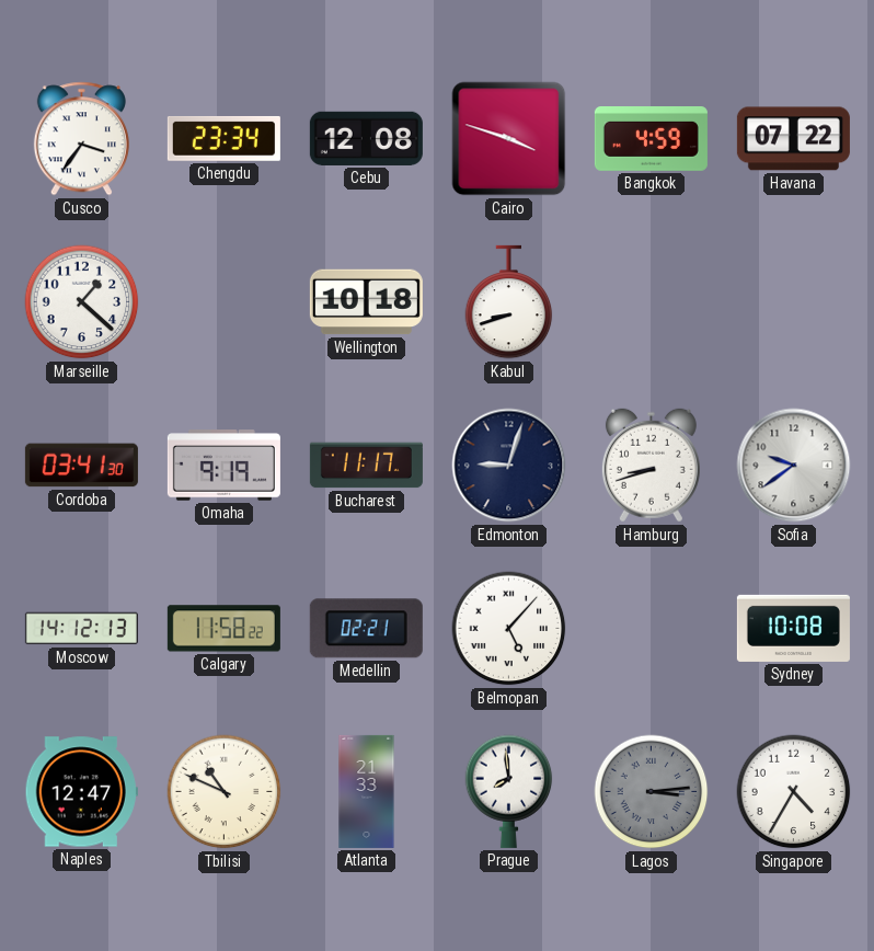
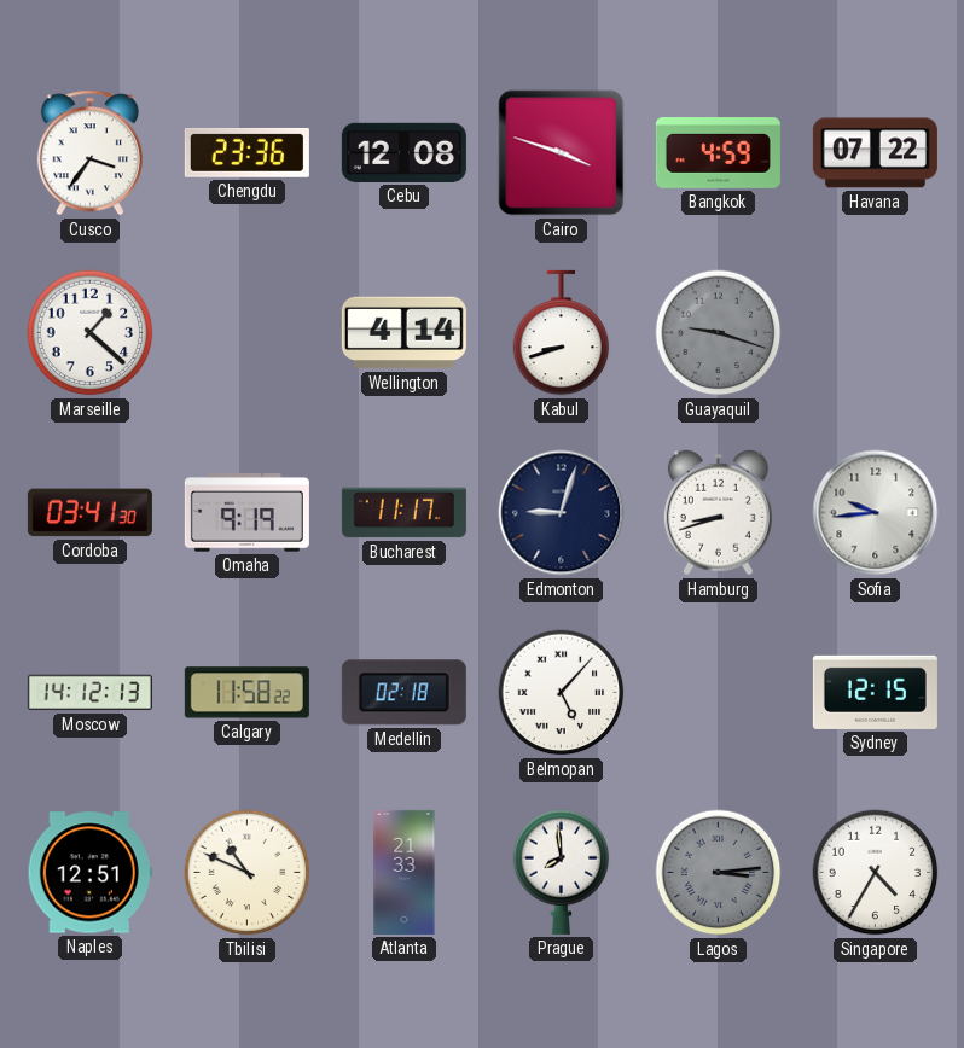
Chengdu: 23:34 -> 23:36
Wellington: 10:18 -> 4:14
Guayaquil: none -> 9:18
Sofia: 9:39 -> 9:44
Medellin: 02:21 -> 02:18
Sydney: 10:08 -> 12:15
Naples: 12:47 -> 12:51
